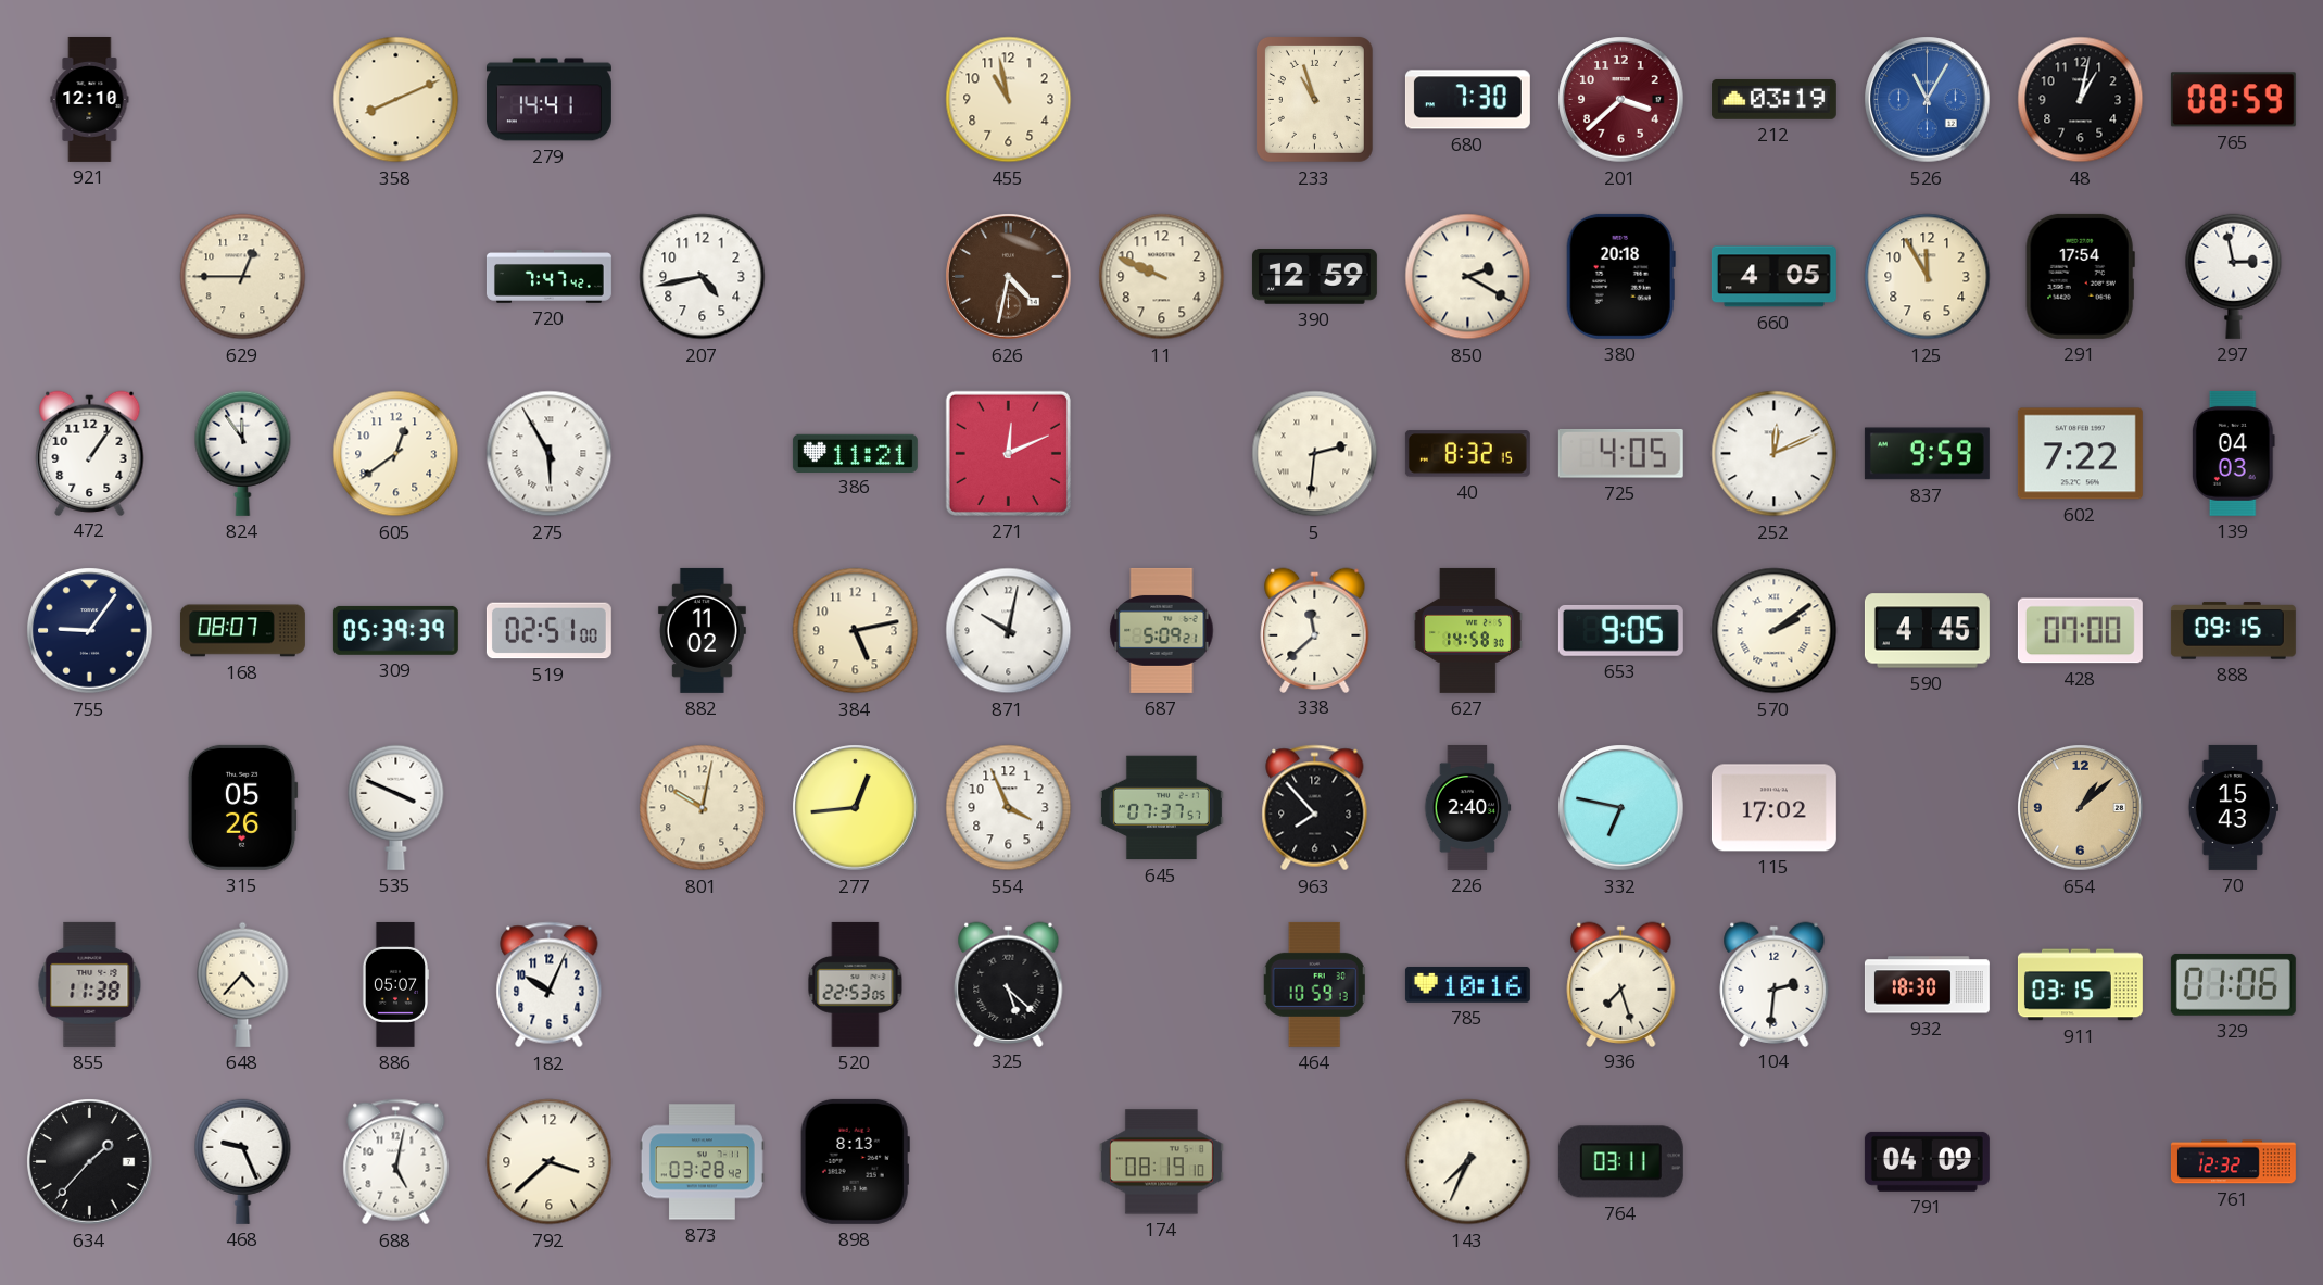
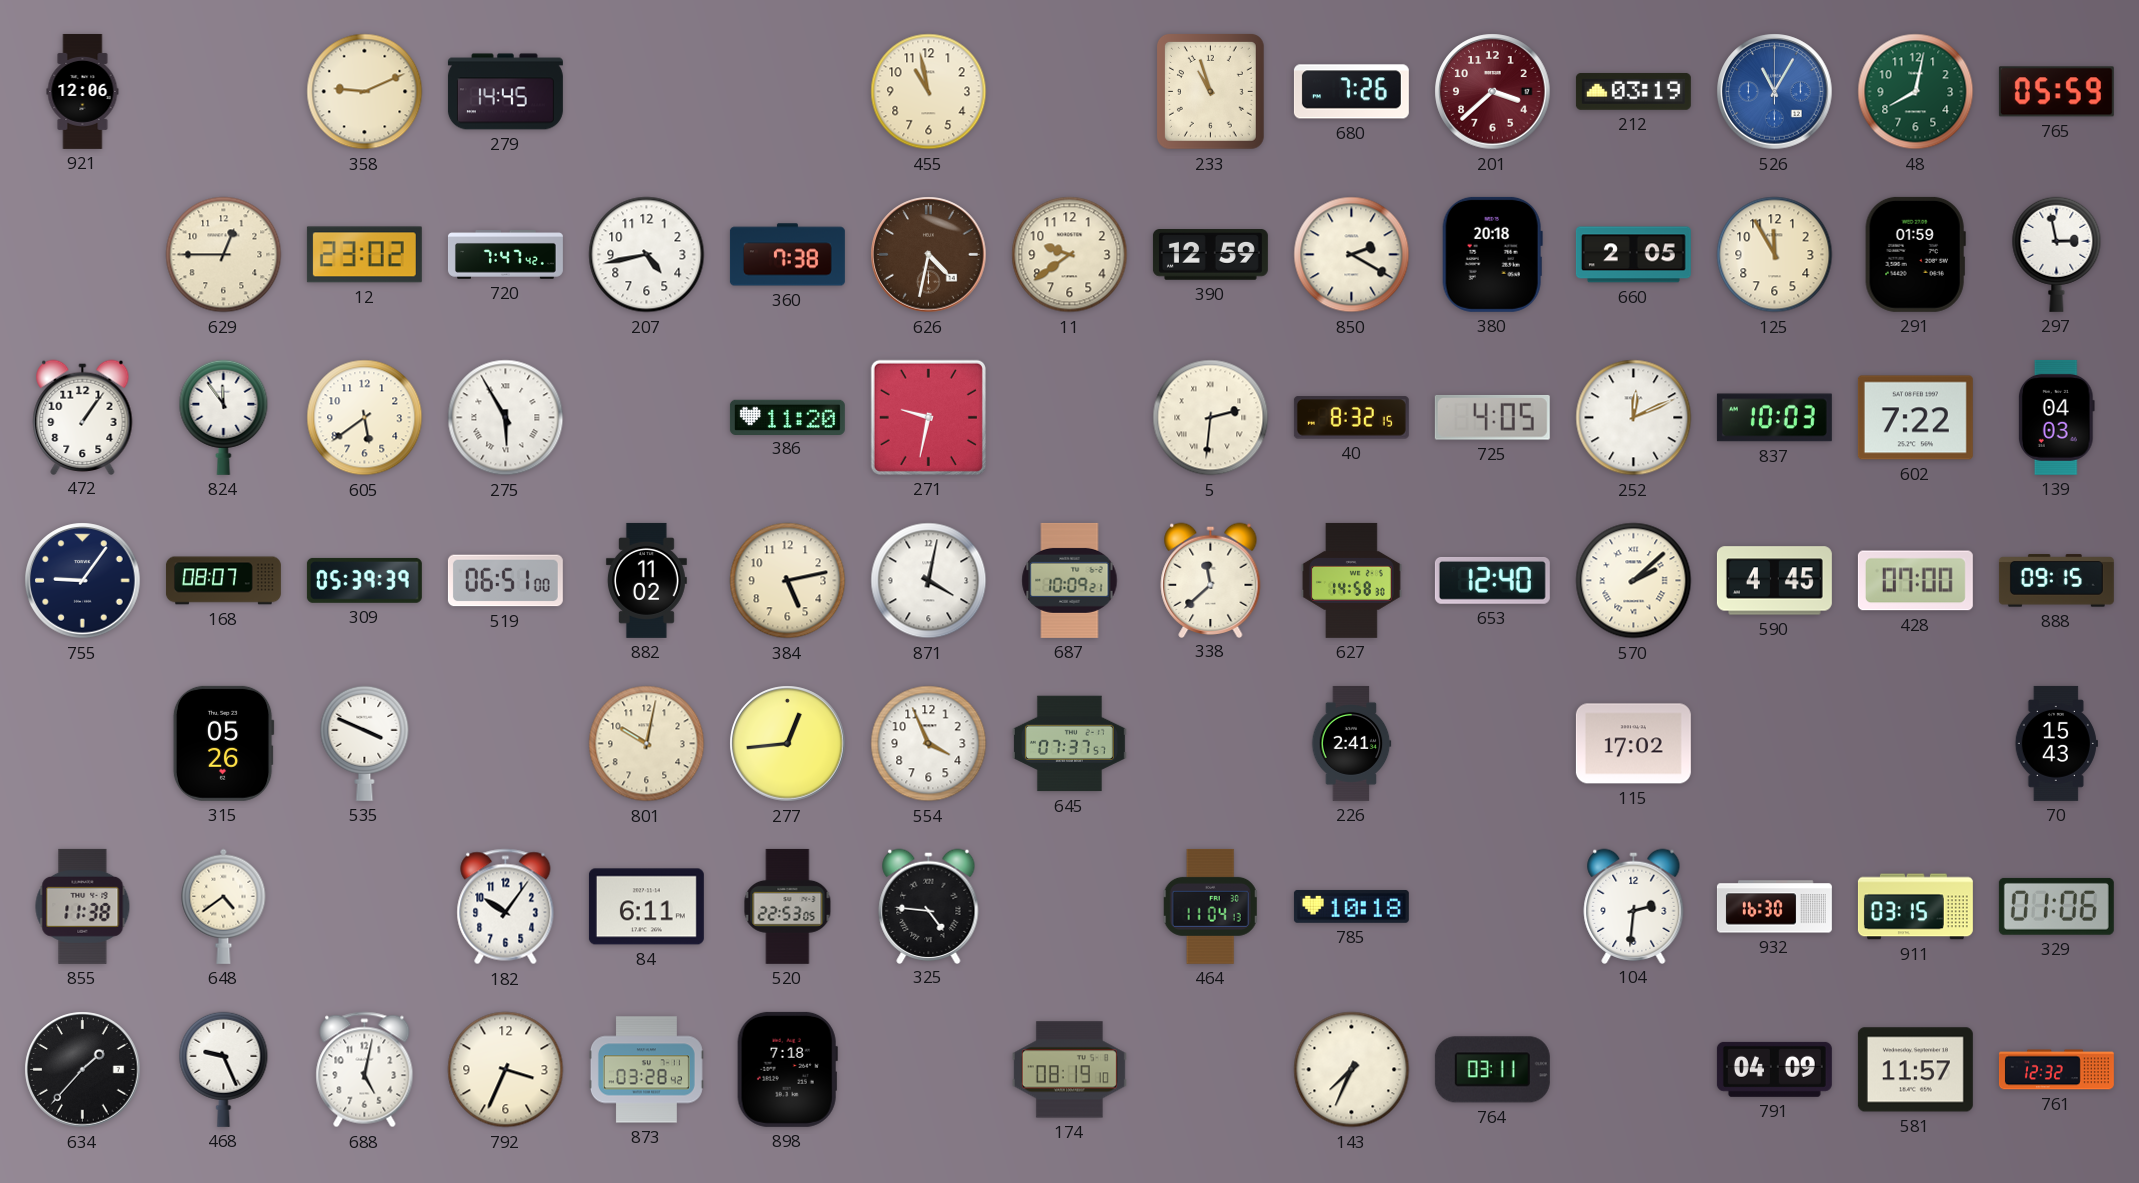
921: 12:10 -> 12:06
358: 8:11 -> 9:11
279: 14:41 -> 14:45
680: 7:30 -> 7:26
48: 1:02 -> 8:02
48 dial: black -> green
765: 08:59 -> 05:59
12: none -> 23:02
360: none -> 7:38
11: 9:49 -> 9:39
660: 4:05 -> 2:05
291: 17:54 -> 01:59
605: 12:39 -> 5:39
386: 11:21 -> 11:20
271: 12:11 -> 9:32
837: 9:59 -> 10:03
519: 02:51 -> 06:51
871: 10:02 -> 4:02
687: 5:09 -> 10:09
653: 9:05 -> 12:40
570: 2:09 -> 2:08
963: 7:53 -> none
226: 2:40 -> 2:41
332: 6:47 -> none
654: 1:08 -> none
648: 4:37 -> 4:39
886: 05:07 -> none
182: 10:04 -> 10:06
84: none -> 6:11
325: 5:22 -> 4:46
464: 10:59 -> 11:04
785: 10:16 -> 10:18
936: 7:27 -> none
932: 18:30 -> 16:30
792: 3:38 -> 3:34
898: 8:13 -> 7:18
581: none -> 11:57
